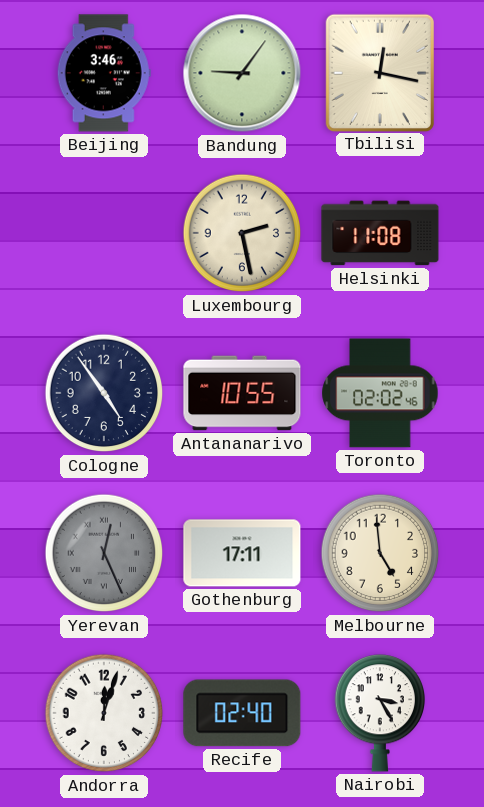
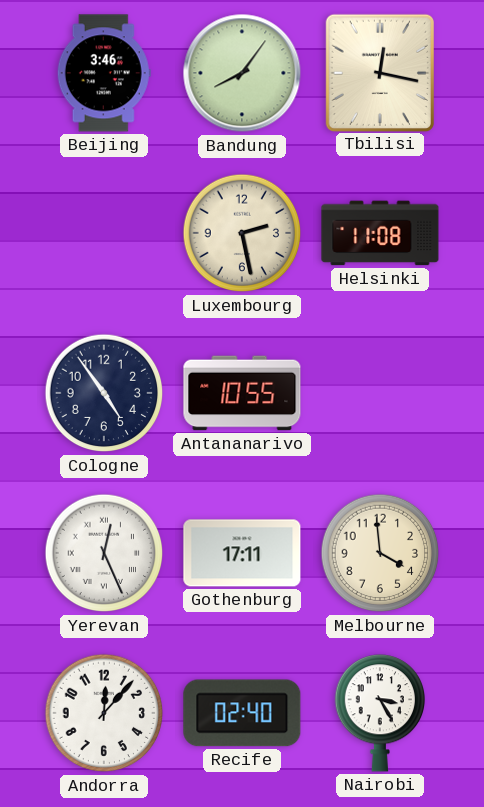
Bandung: 9:06 -> 8:06
Toronto: 02:02 -> none
Yerevan dial: grey -> white
Melbourne: 4:59 -> 3:59
Andorra: 12:03 -> 12:07
